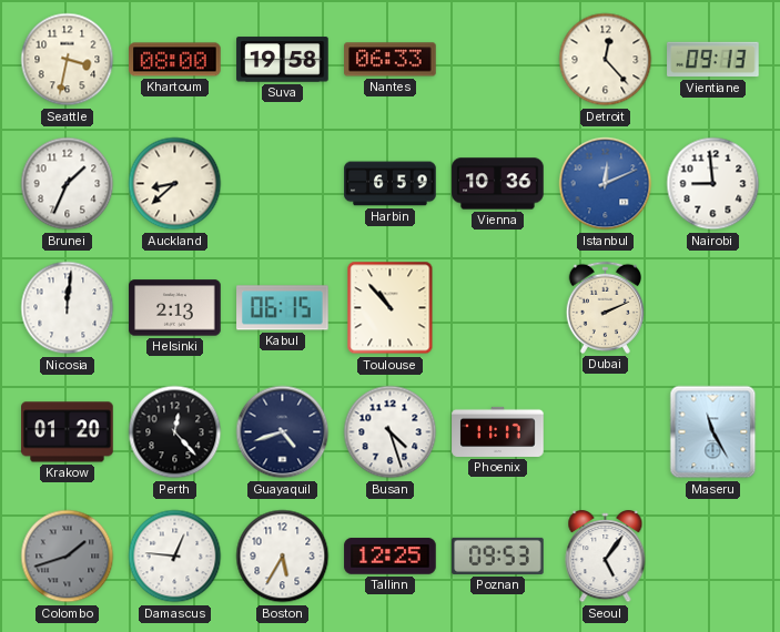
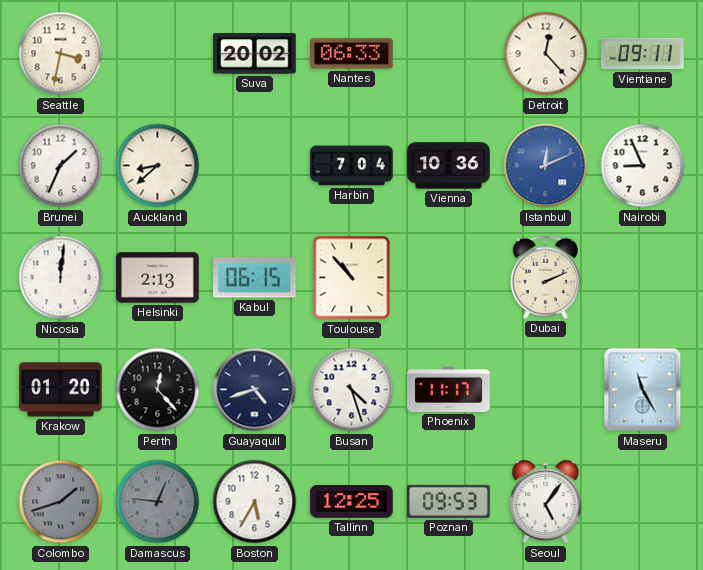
Khartoum: 08:00 -> none
Suva: 19:58 -> 20:02
Vientiane: 09:13 -> 09:11
Harbin: 6:59 -> 7:04
Nairobi: 8:59 -> 8:56
Damascus dial: white -> grey
